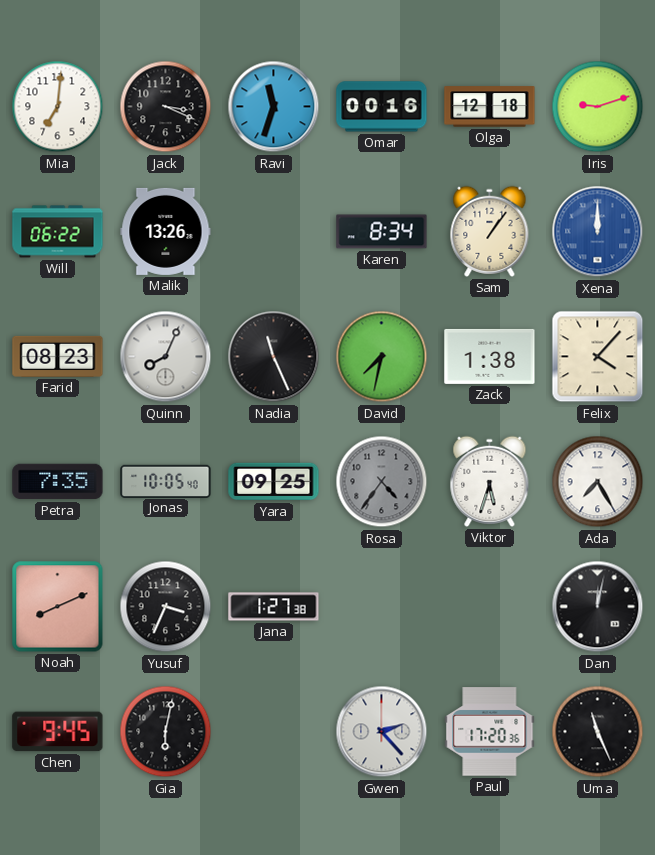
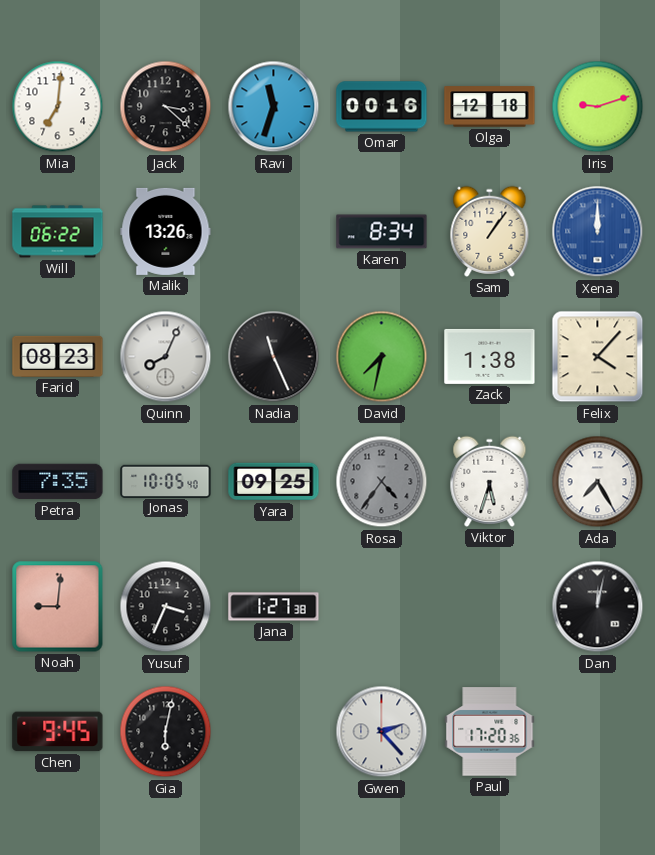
Jack: 3:19 -> 3:22
Noah: 8:11 -> 9:01
Uma: 11:26 -> none
